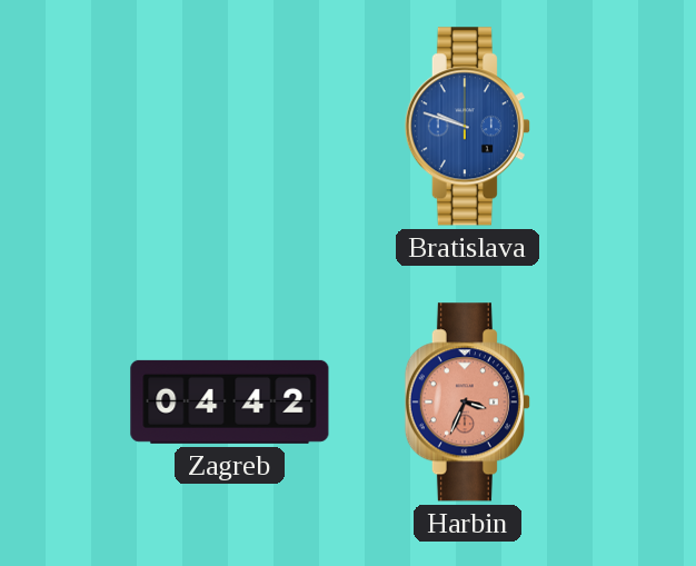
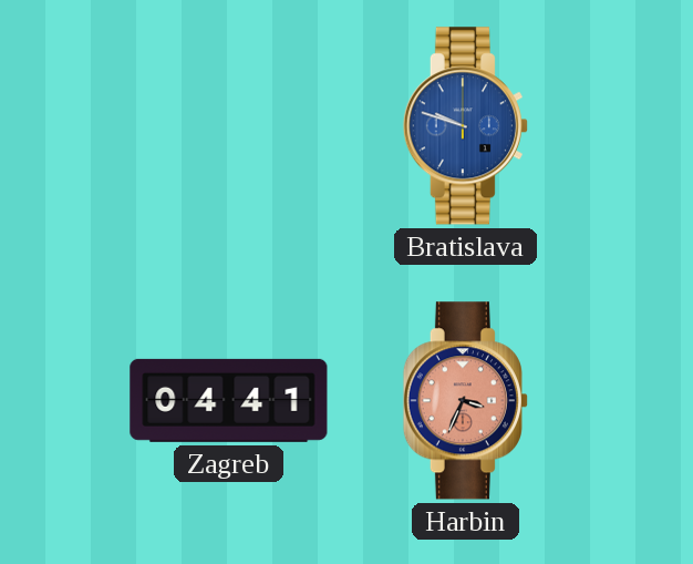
Zagreb: 04:42 -> 04:41
